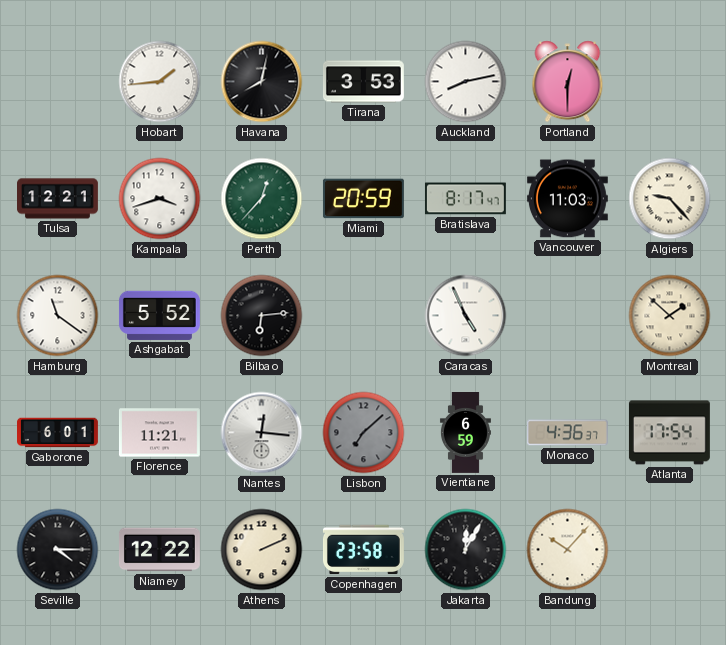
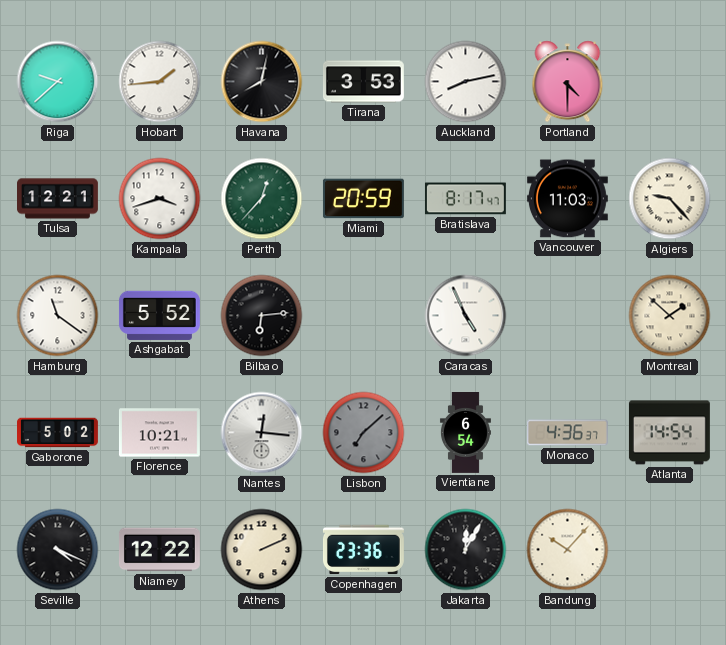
Riga: none -> 9:38
Portland: 12:30 -> 4:30
Gaborone: 6:01 -> 5:02
Florence: 11:21 -> 10:21
Vientiane: 6:59 -> 6:54
Atlanta: 17:54 -> 14:54
Seville: 4:15 -> 4:19
Copenhagen: 23:58 -> 23:36
